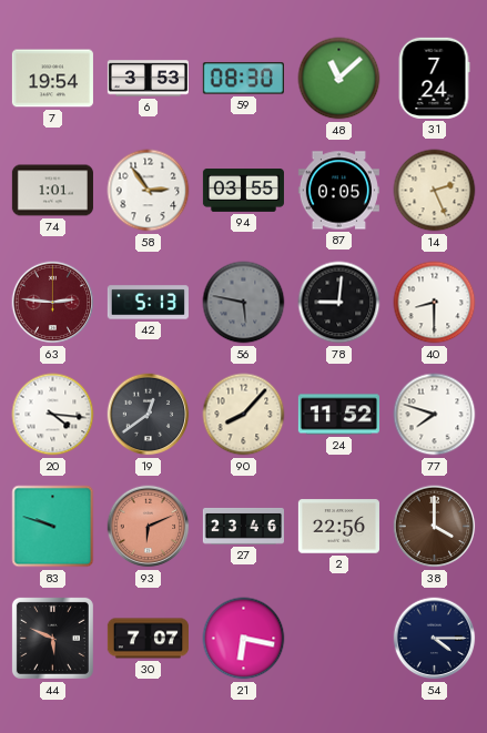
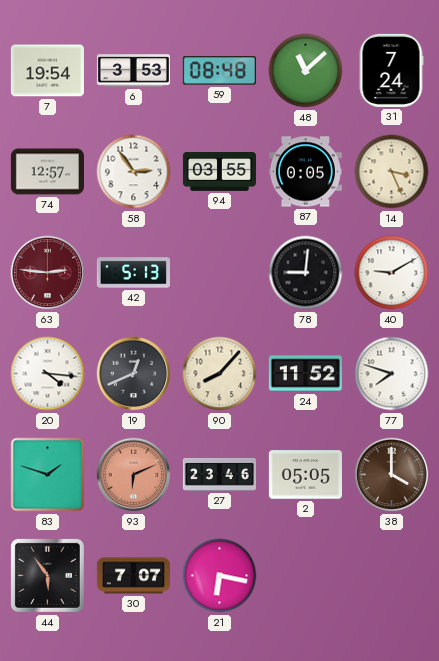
59: 08:30 -> 08:48
74: 1:01 -> 12:57
14: 2:26 -> 3:26
56: 5:47 -> none
40: 8:30 -> 9:10
19: 12:39 -> 12:41
83: 9:48 -> 1:48
2: 22:56 -> 05:05
44: 5:49 -> 5:54
54: 4:15 -> none
